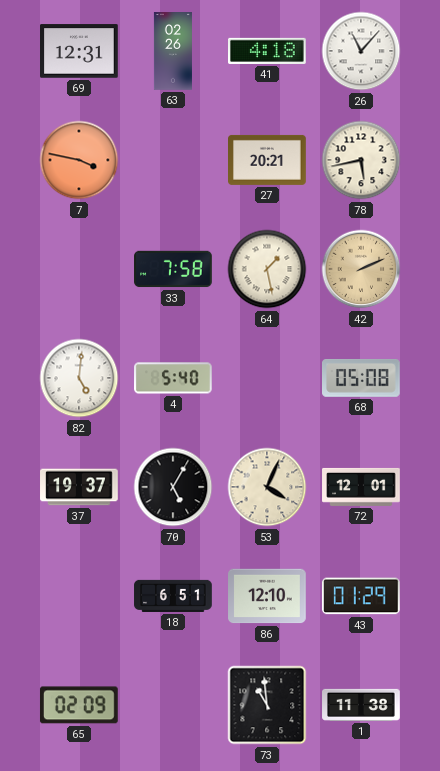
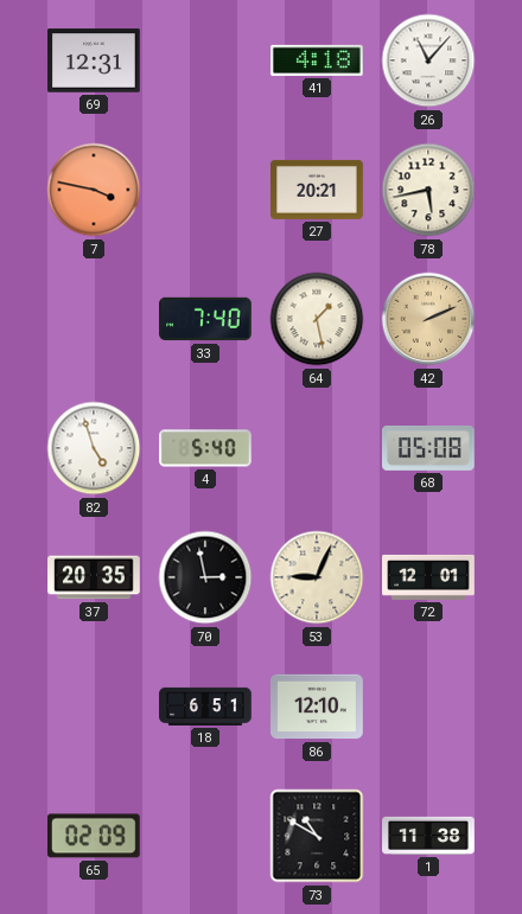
63: 02:26 -> none
33: 7:58 -> 7:40
82: 5:01 -> 4:57
37: 19:37 -> 20:35
70: 5:05 -> 2:58
53: 4:04 -> 9:04
43: 01:29 -> none
73: 10:59 -> 10:50
